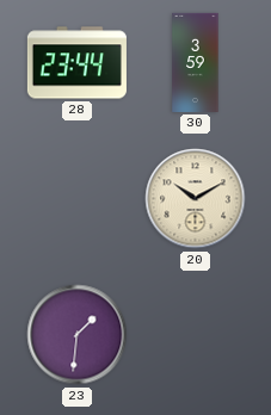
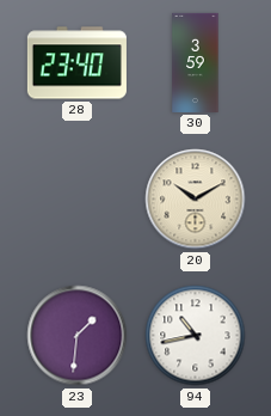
28: 23:44 -> 23:40
94: none -> 10:43
